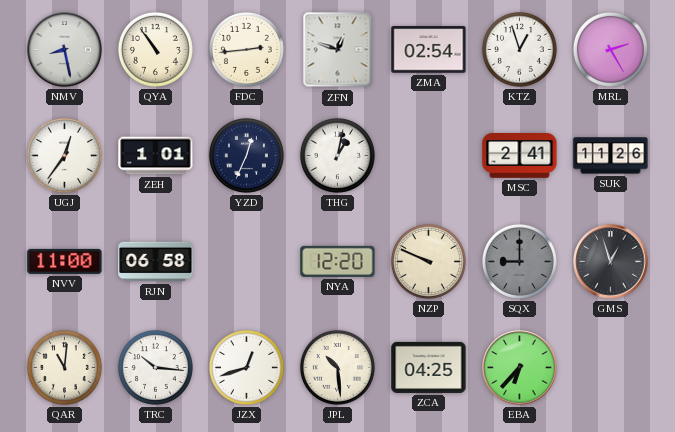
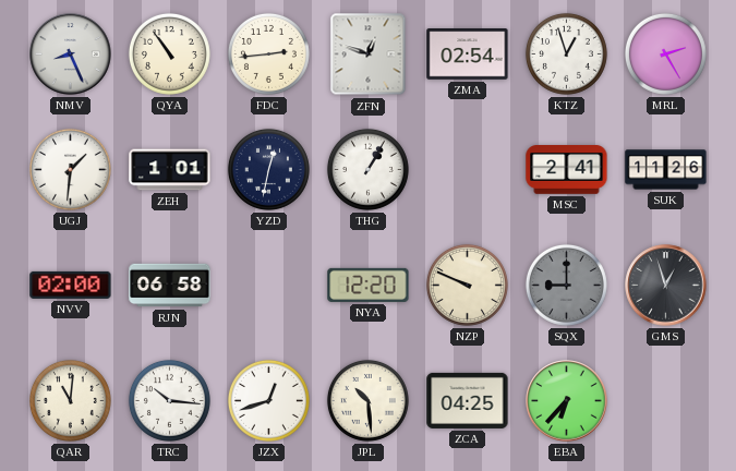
NMV: 8:28 -> 8:26
UGJ: 12:36 -> 1:31
YZD: 12:34 -> 12:32
THG: 1:02 -> 1:05
NVV: 11:00 -> 02:00
